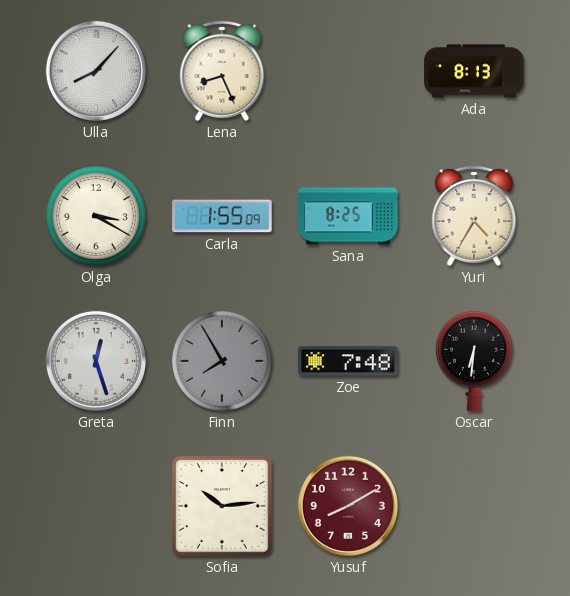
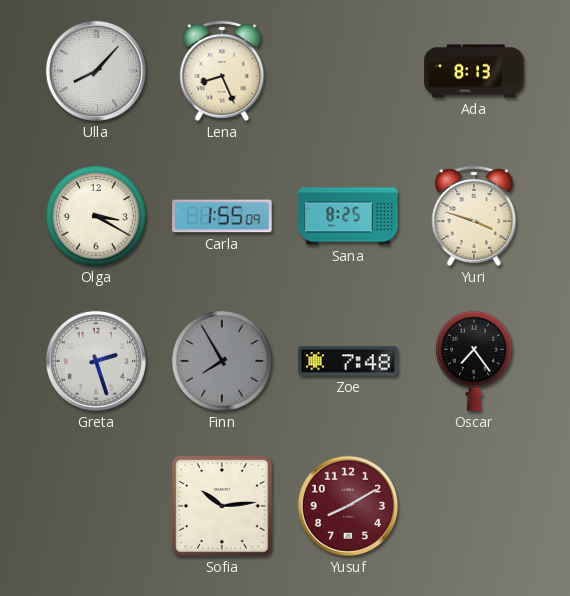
Yuri: 4:35 -> 3:48
Greta: 12:27 -> 2:27
Oscar: 6:31 -> 7:24
